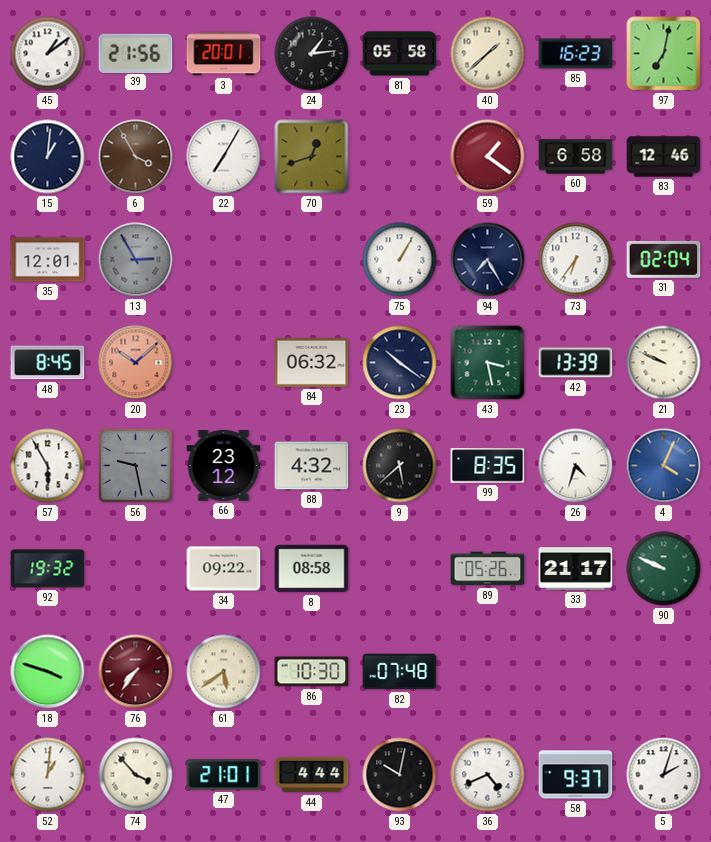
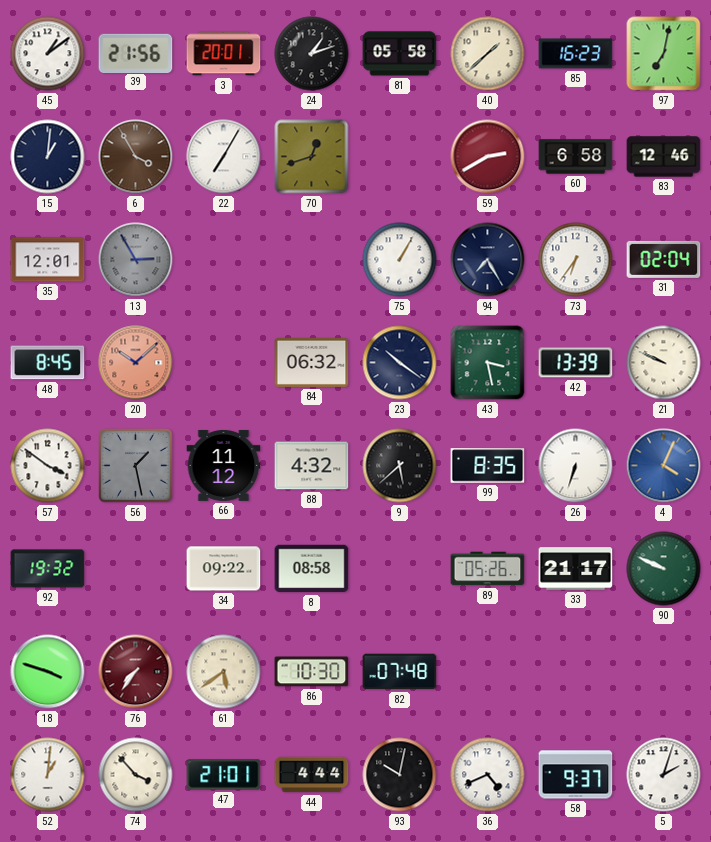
24: 1:14 -> 1:12
59: 1:21 -> 2:40
57: 5:55 -> 3:51
56: 9:28 -> 1:28
66: 23:12 -> 11:12
26: 4:33 -> 6:33
